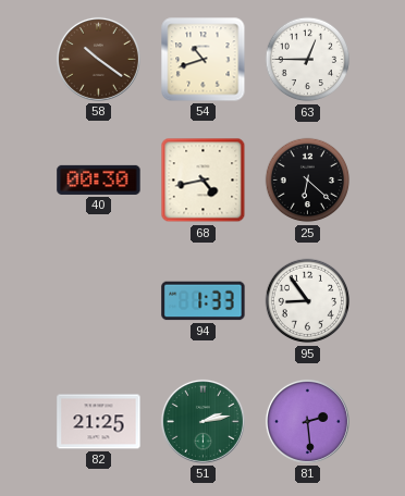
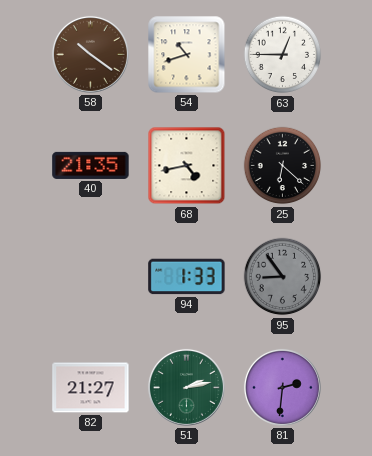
40: 00:30 -> 21:35
95 dial: white -> grey
82: 21:25 -> 21:27
81: 2:29 -> 2:31
